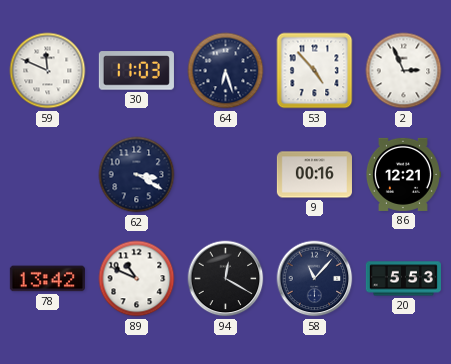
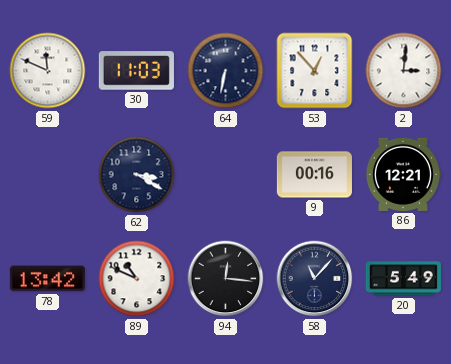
64: 6:27 -> 6:32
53: 4:53 -> 12:53
2: 2:56 -> 3:01
94: 12:20 -> 12:16
20: 5:53 -> 5:49
